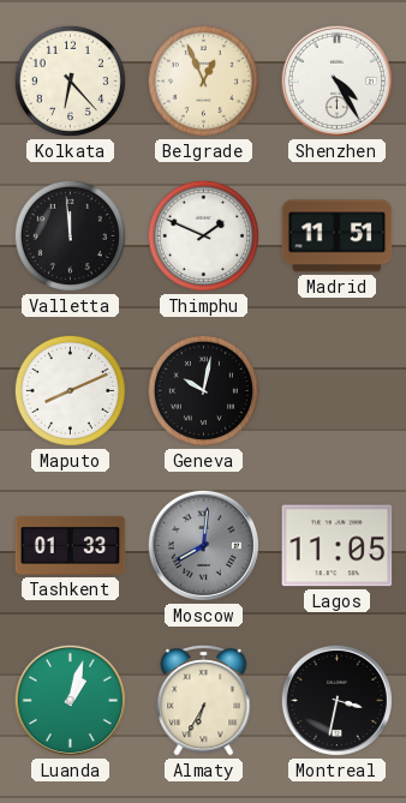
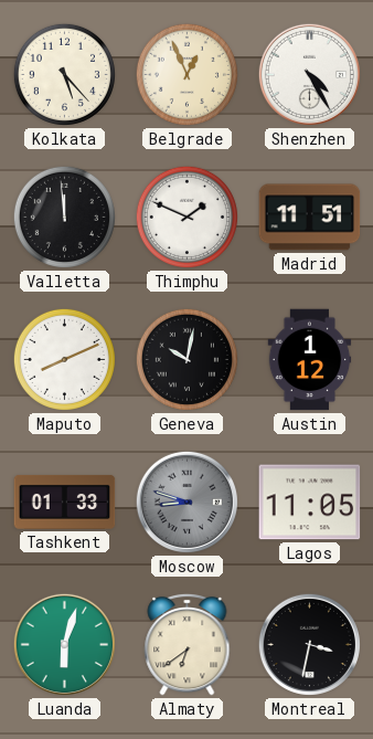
Kolkata: 6:23 -> 5:23
Austin: none -> 1:12
Moscow: 8:01 -> 8:48
Luanda: 1:03 -> 6:03
Almaty: 6:35 -> 6:39
